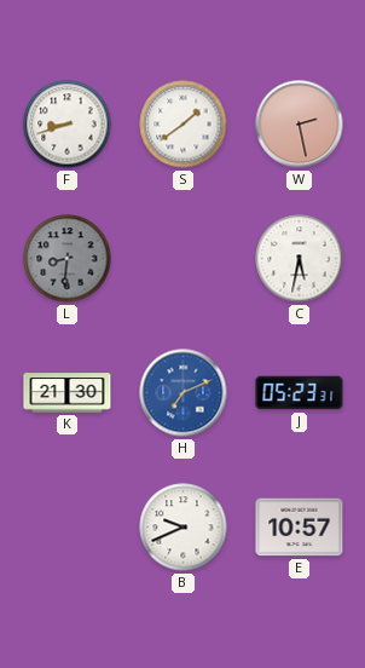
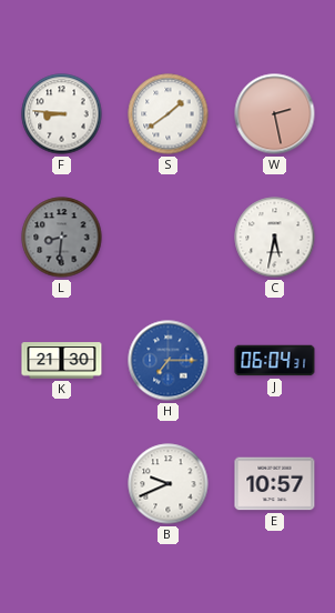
F: 8:42 -> 8:46
H: 7:11 -> 7:15
J: 05:23 -> 06:04
